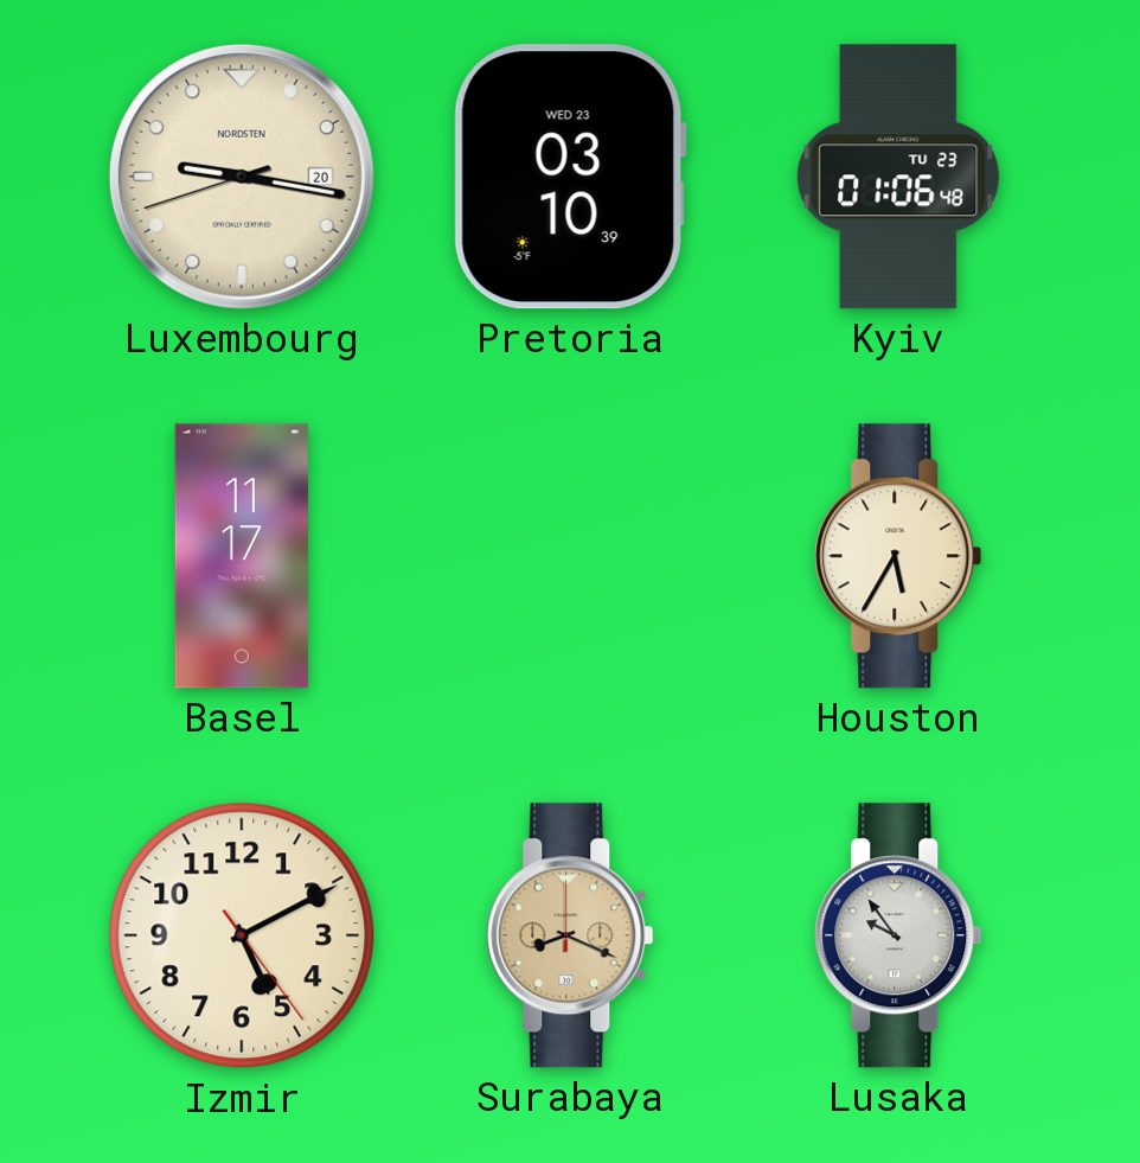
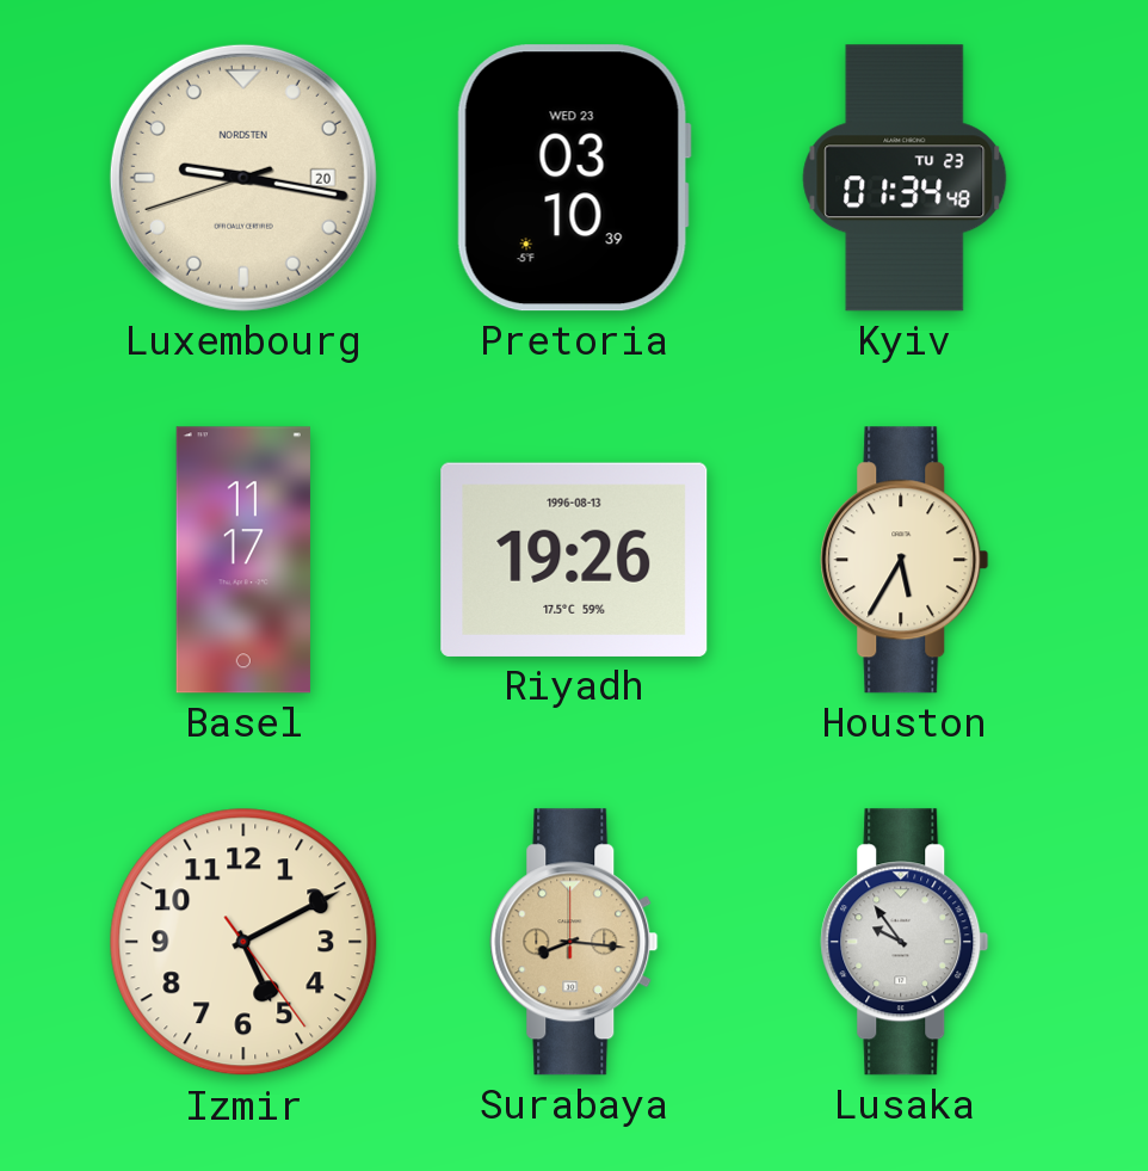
Kyiv: 01:06 -> 01:34
Riyadh: none -> 19:26
Surabaya: 8:19 -> 8:16
